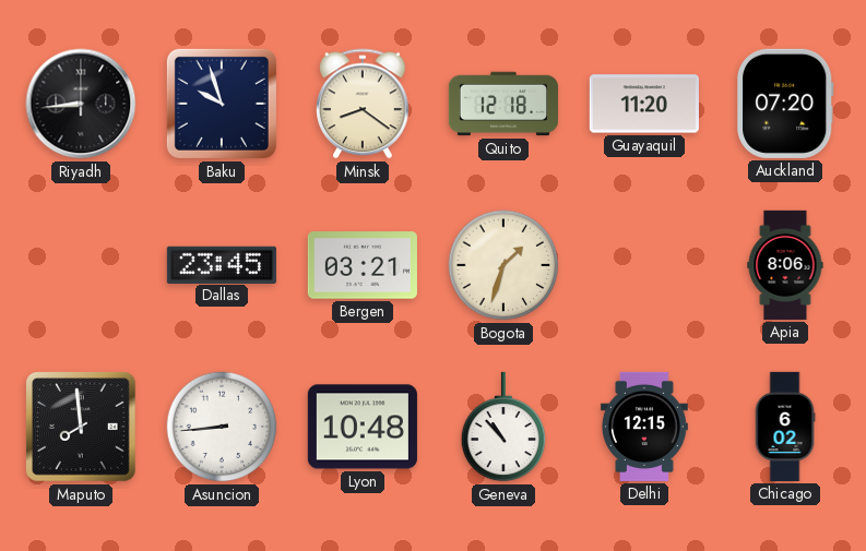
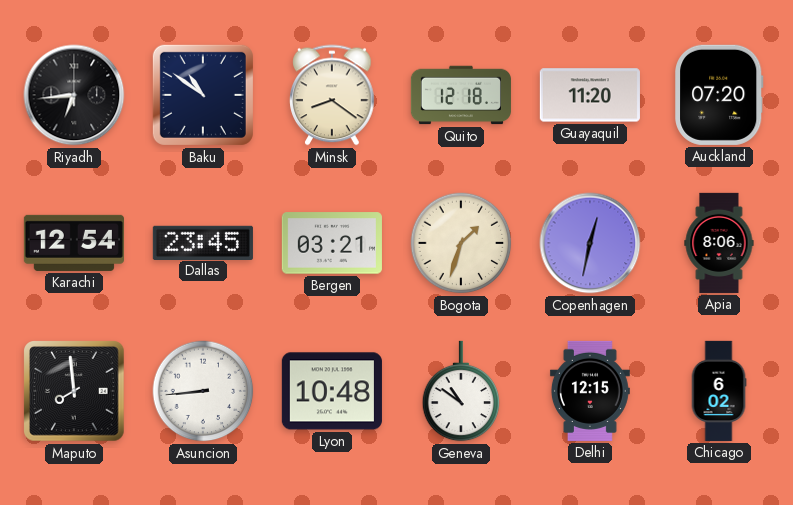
Riyadh: 8:44 -> 6:44
Baku: 9:57 -> 10:51
Karachi: none -> 12:54
Copenhagen: none -> 12:32
Geneva: 10:53 -> 10:51
